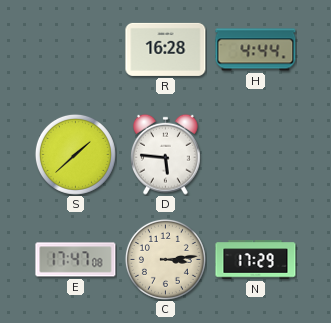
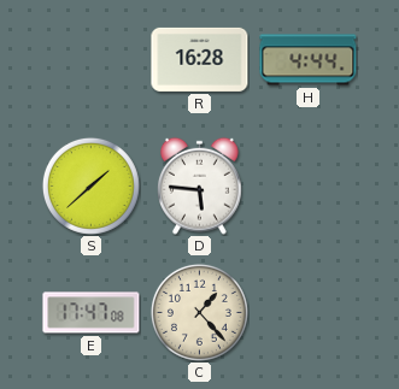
C: 3:14 -> 1:23
N: 17:29 -> none
